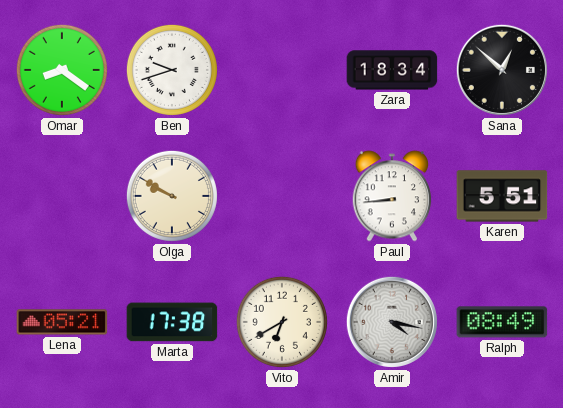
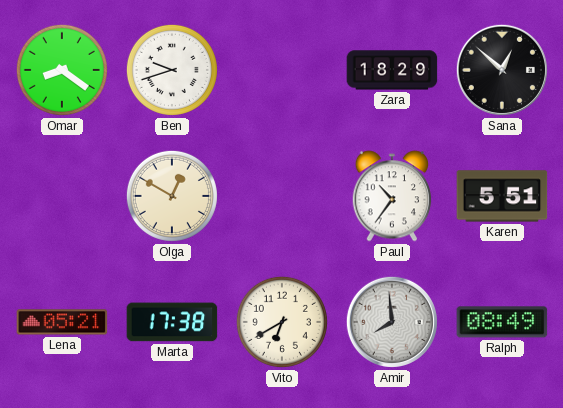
Zara: 18:34 -> 18:29
Olga: 9:50 -> 12:50
Paul: 8:44 -> 10:36
Amir: 4:17 -> 7:59
